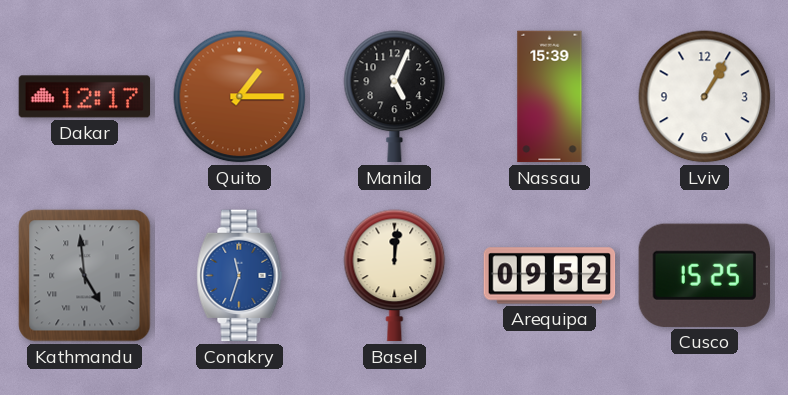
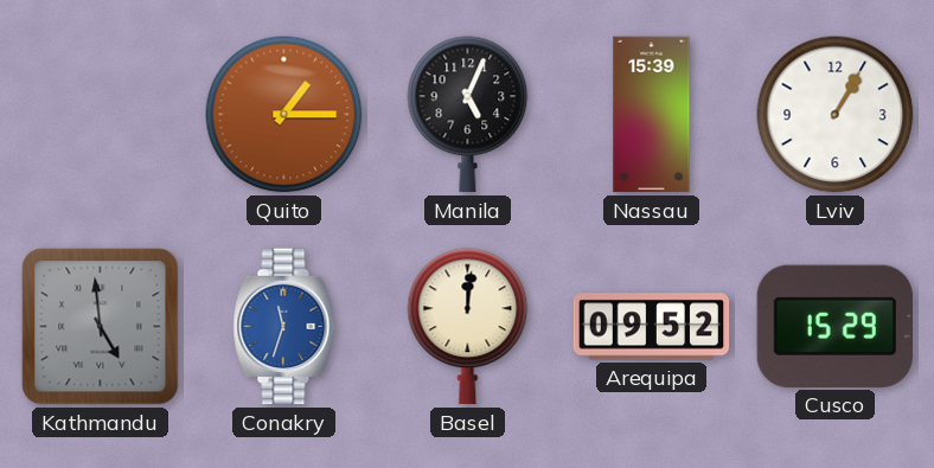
Dakar: 12:17 -> none
Cusco: 15:25 -> 15:29
